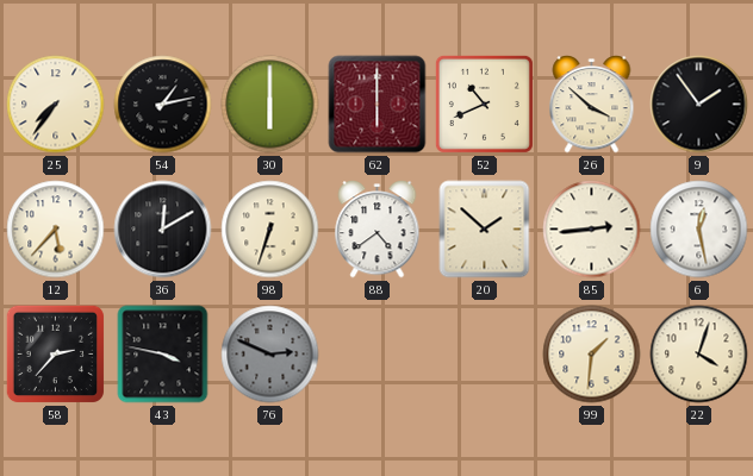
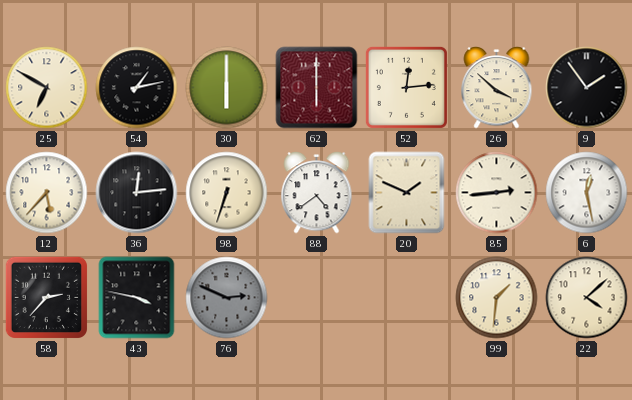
25: 7:36 -> 6:50
52: 10:41 -> 12:14
36: 12:10 -> 12:14
20: 1:52 -> 1:49
22: 4:03 -> 4:08
